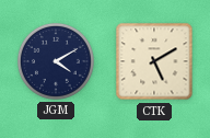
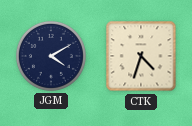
CTK: 5:10 -> 4:33
